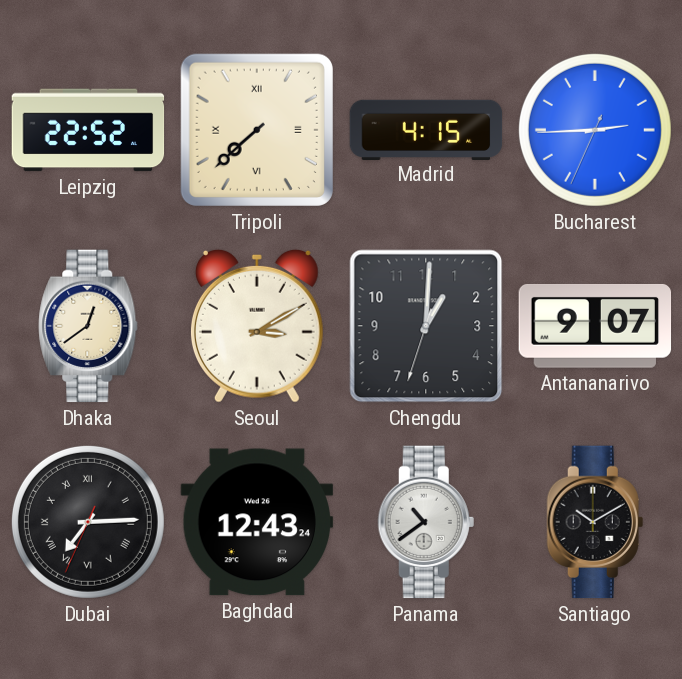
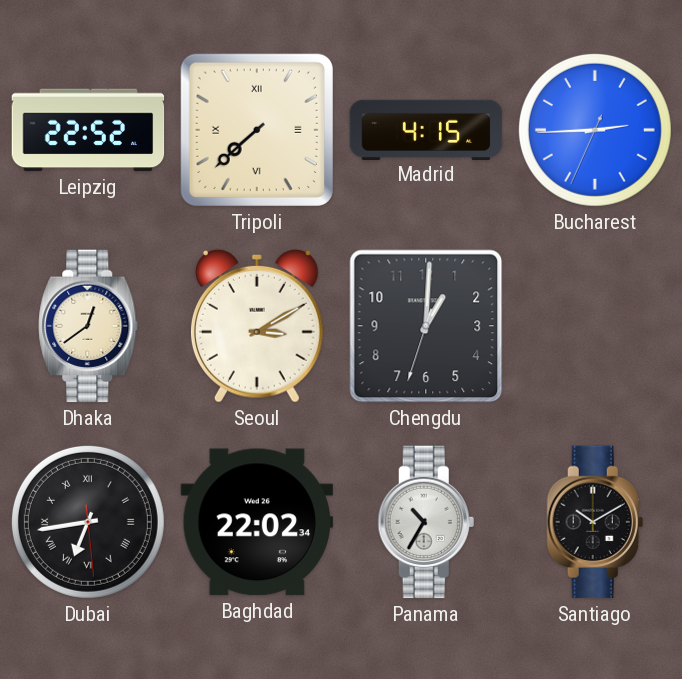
Antananarivo: 9:07 -> none
Dubai: 7:14 -> 6:43
Baghdad: 12:43 -> 22:02
Panama: 10:39 -> 10:35
